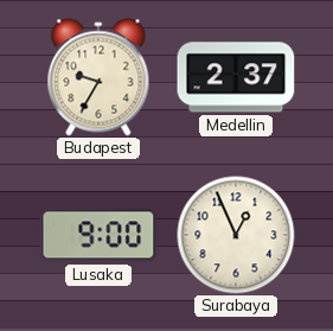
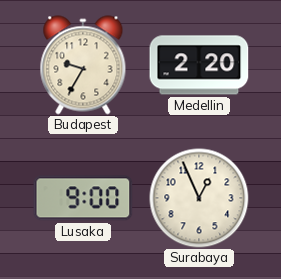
Medellin: 2:37 -> 2:20
